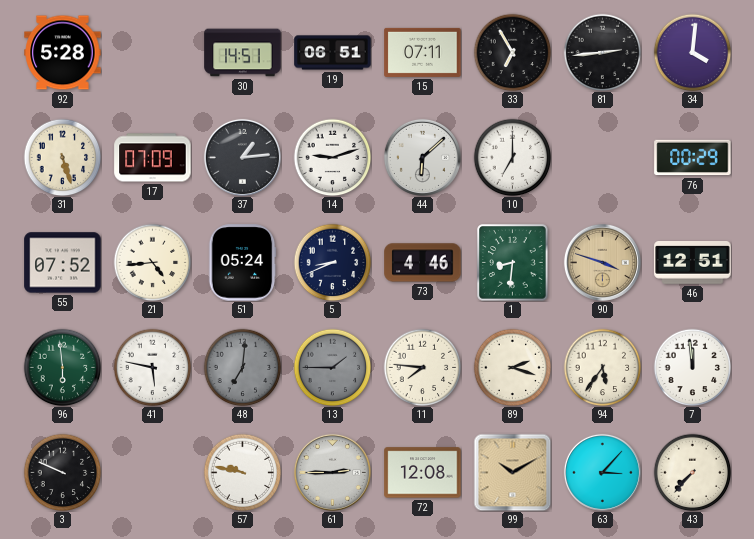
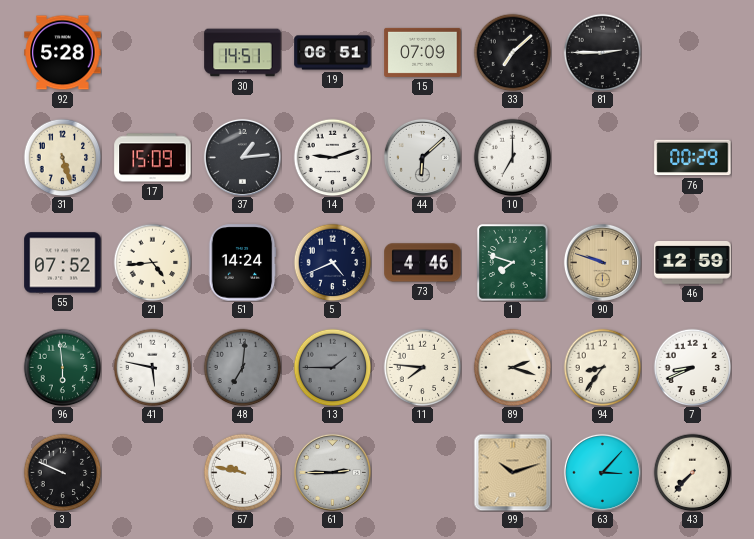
15: 07:11 -> 07:09
33: 6:55 -> 7:08
81: 2:44 -> 2:45
34: 4:01 -> none
17: 07:09 -> 15:09
51: 05:24 -> 14:24
5: 8:41 -> 4:41
1: 8:31 -> 7:48
90: 3:48 -> 9:48
46: 12:51 -> 12:59
94: 5:36 -> 8:36
7: 11:59 -> 8:41
72: 12:08 -> none
99: 10:10 -> 10:12
